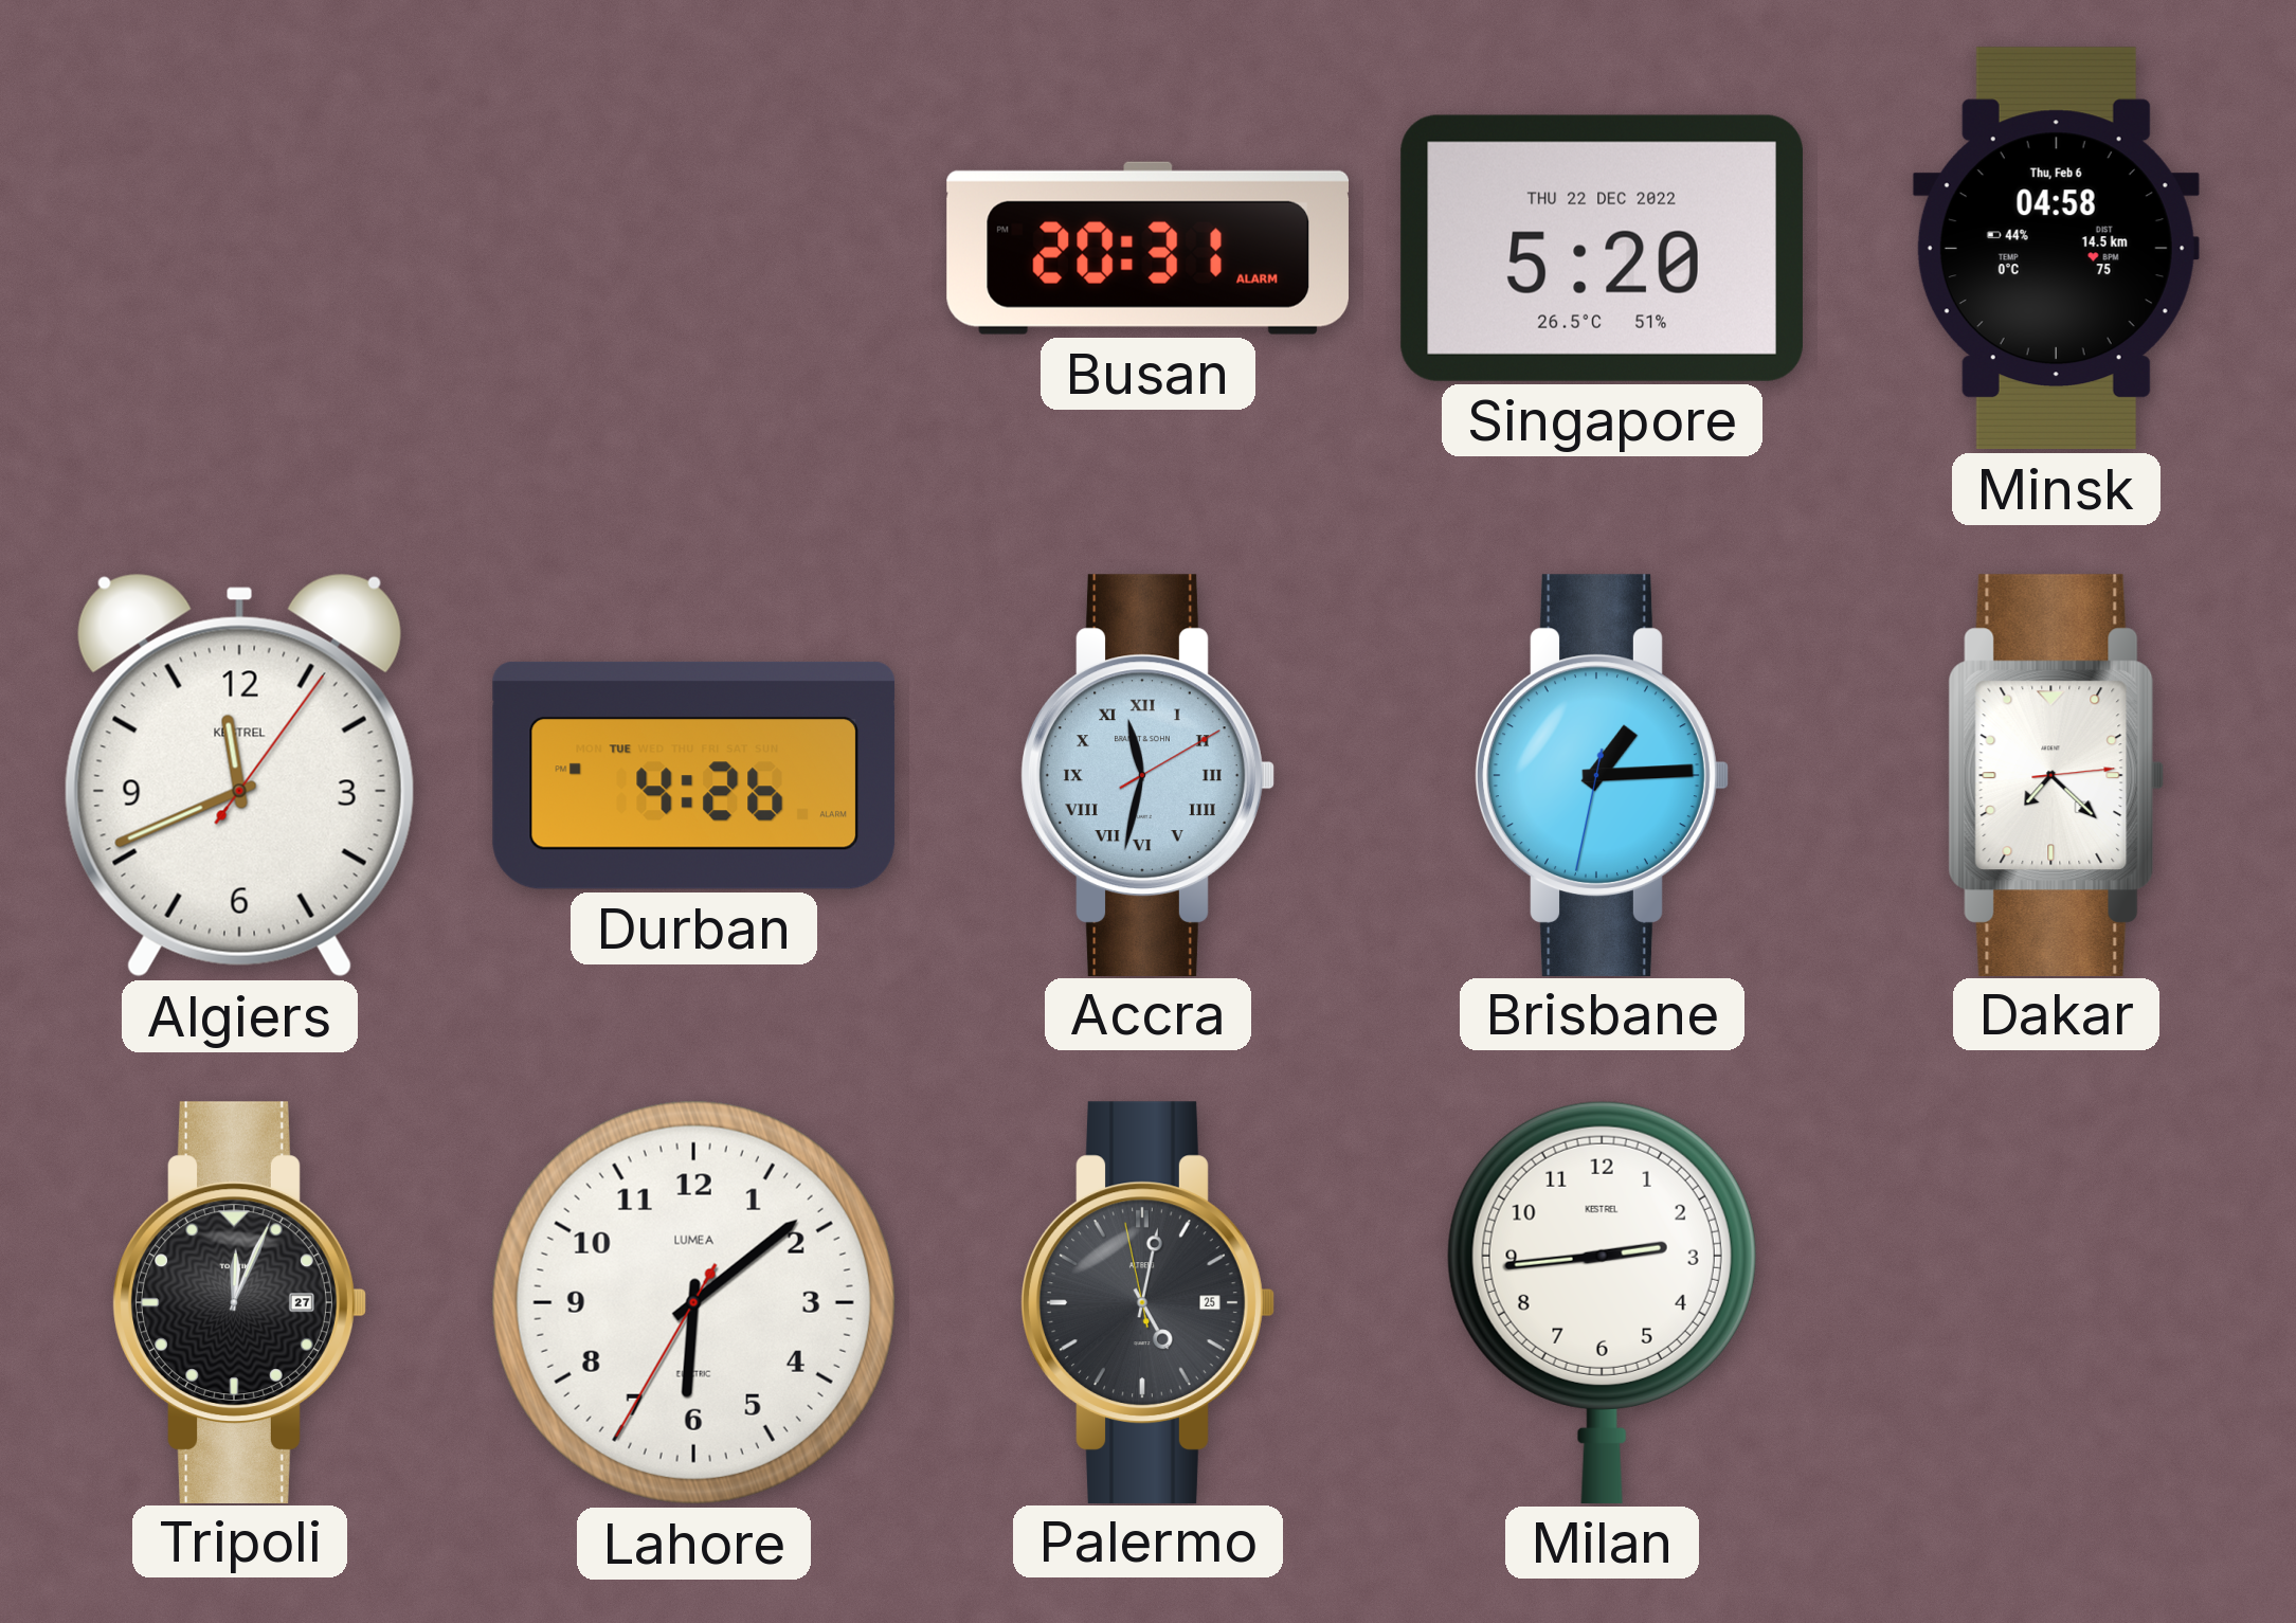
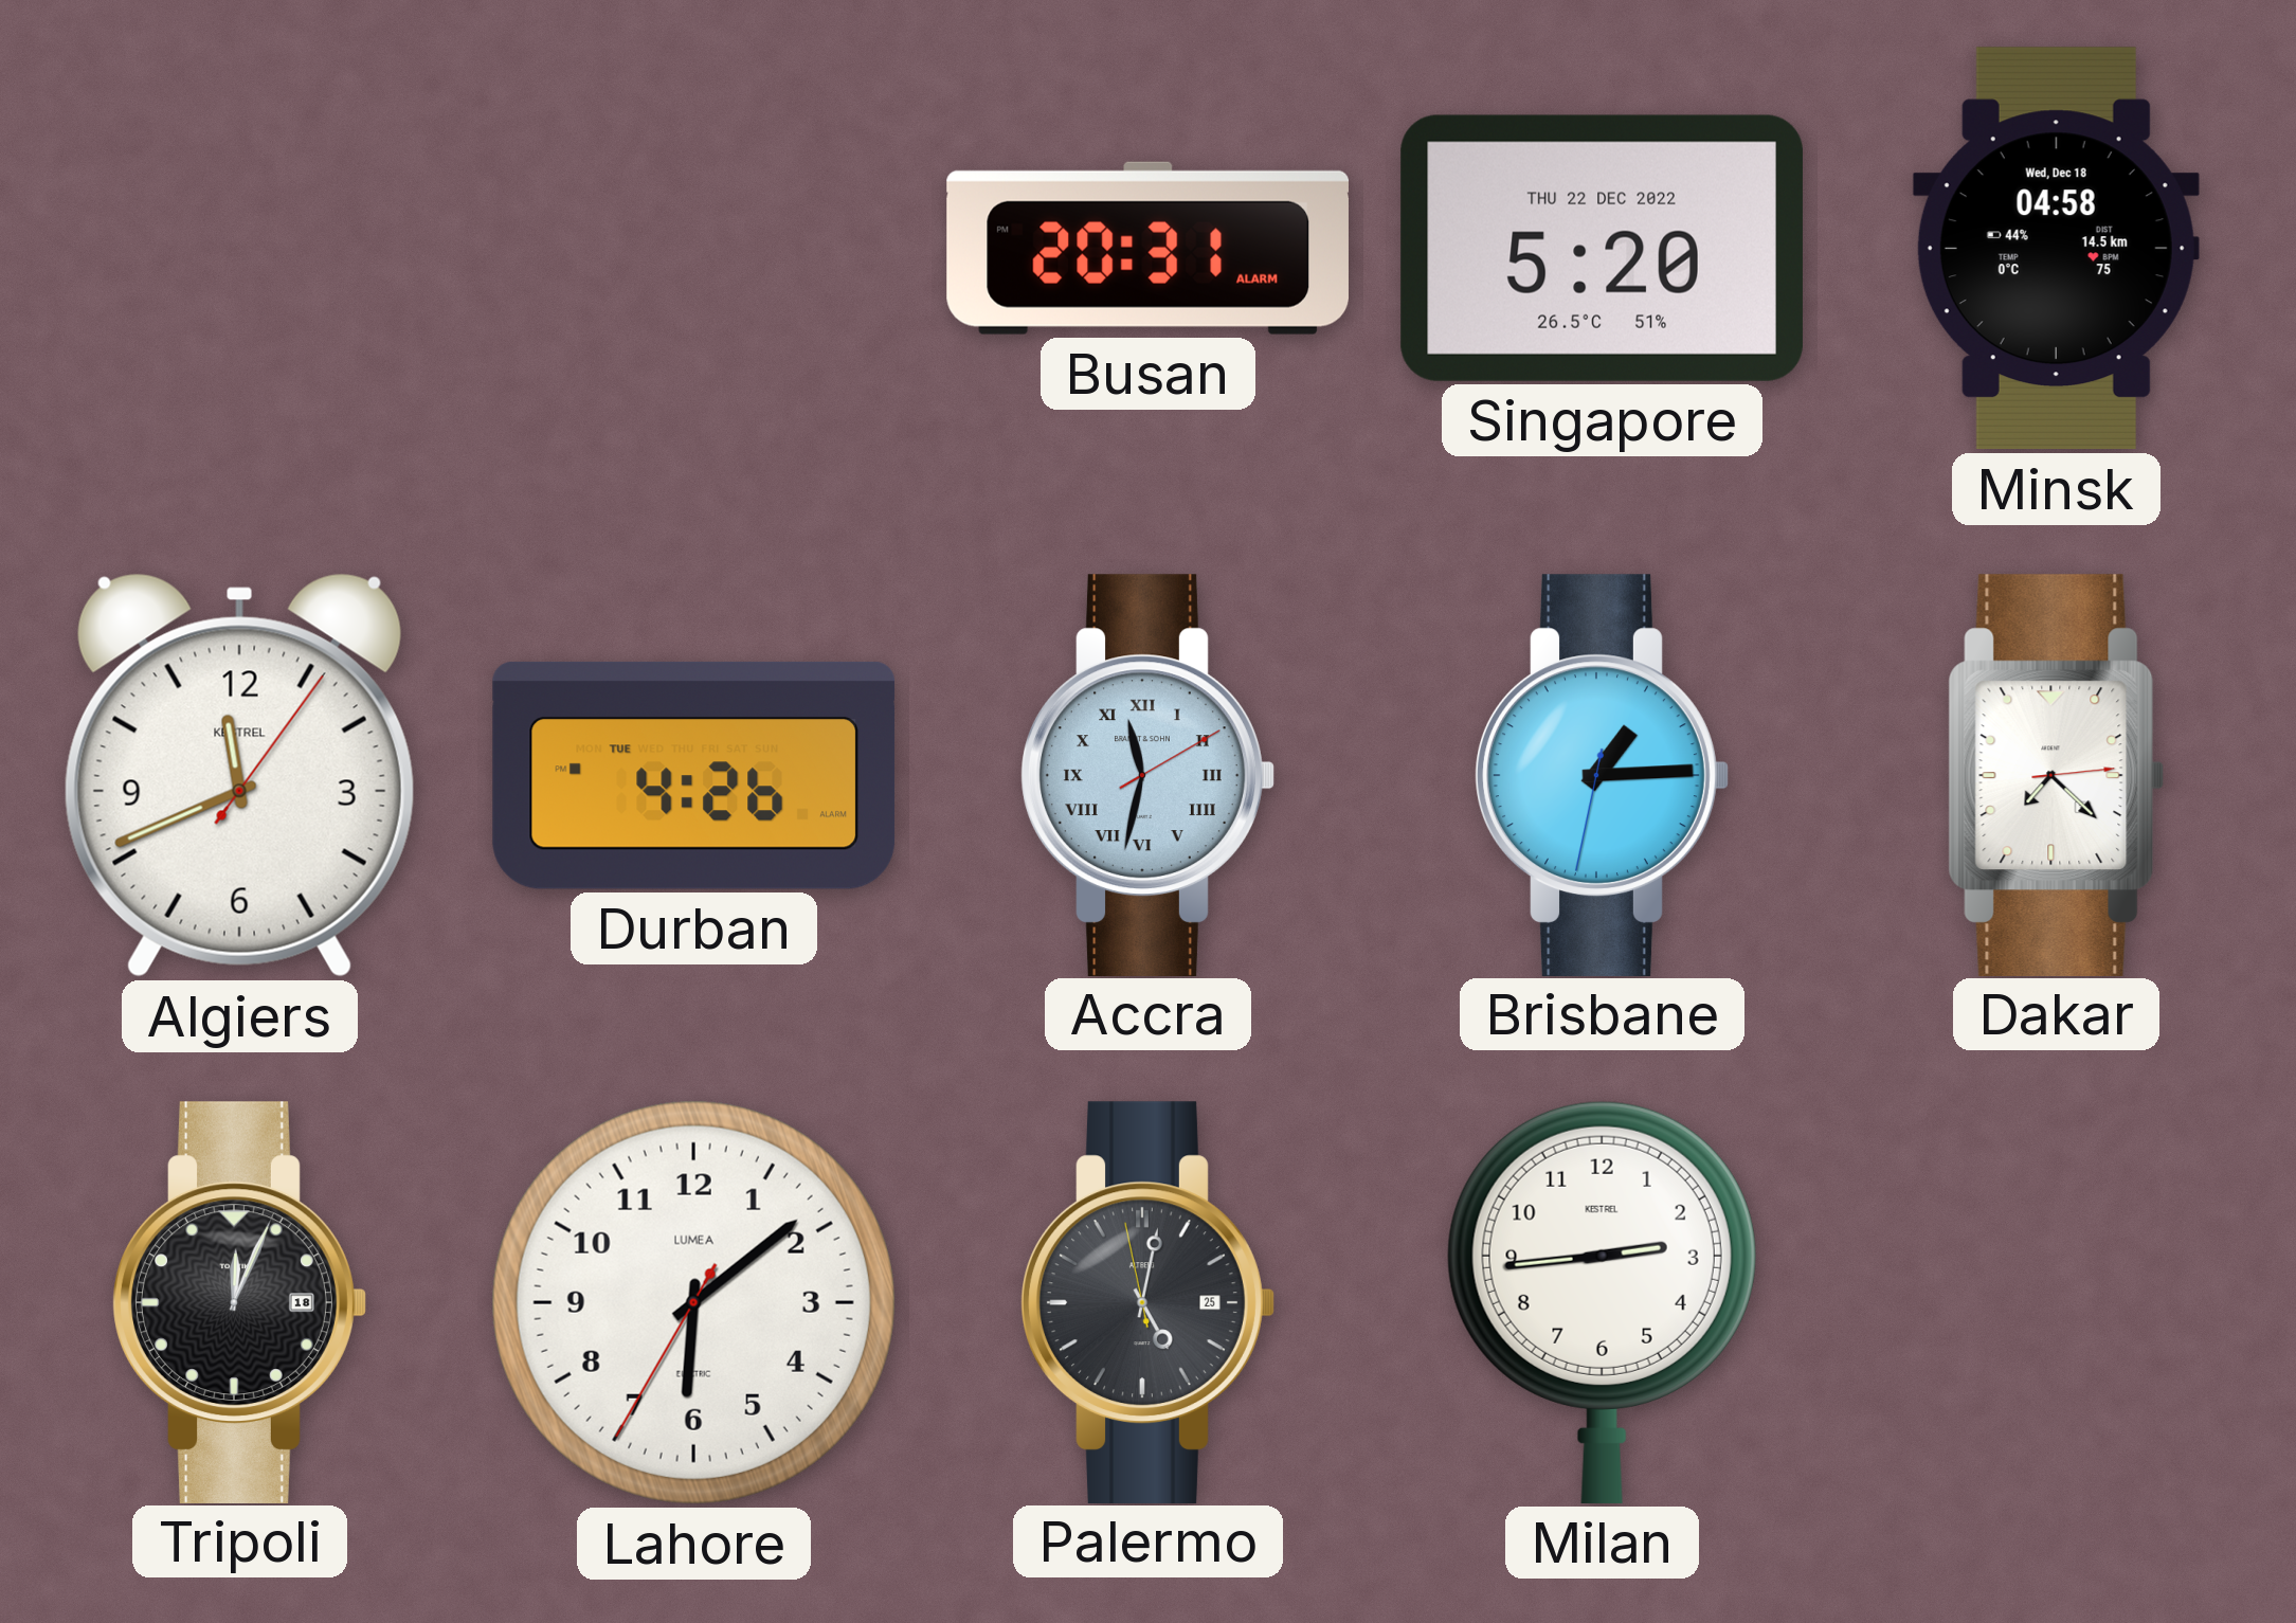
Minsk date: Thu, Feb 6 -> Wed, Dec 18
Tripoli date: 27 -> 18
